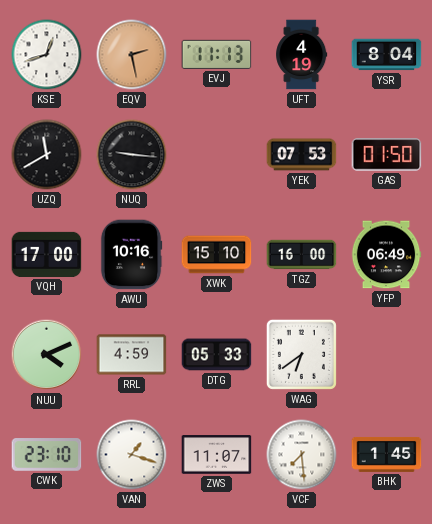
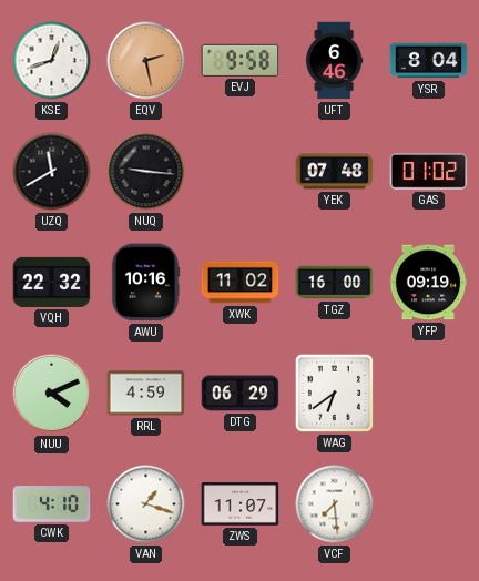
EVJ: 11:13 -> 9:58
UFT: 4:19 -> 6:46
YEK: 07:53 -> 07:48
GAS: 01:50 -> 01:02
VQH: 17:00 -> 22:32
XWK: 15:10 -> 11:02
YFP: 06:49 -> 09:19
DTG: 05:33 -> 06:29
CWK: 23:10 -> 4:10
BHK: 1:45 -> none
